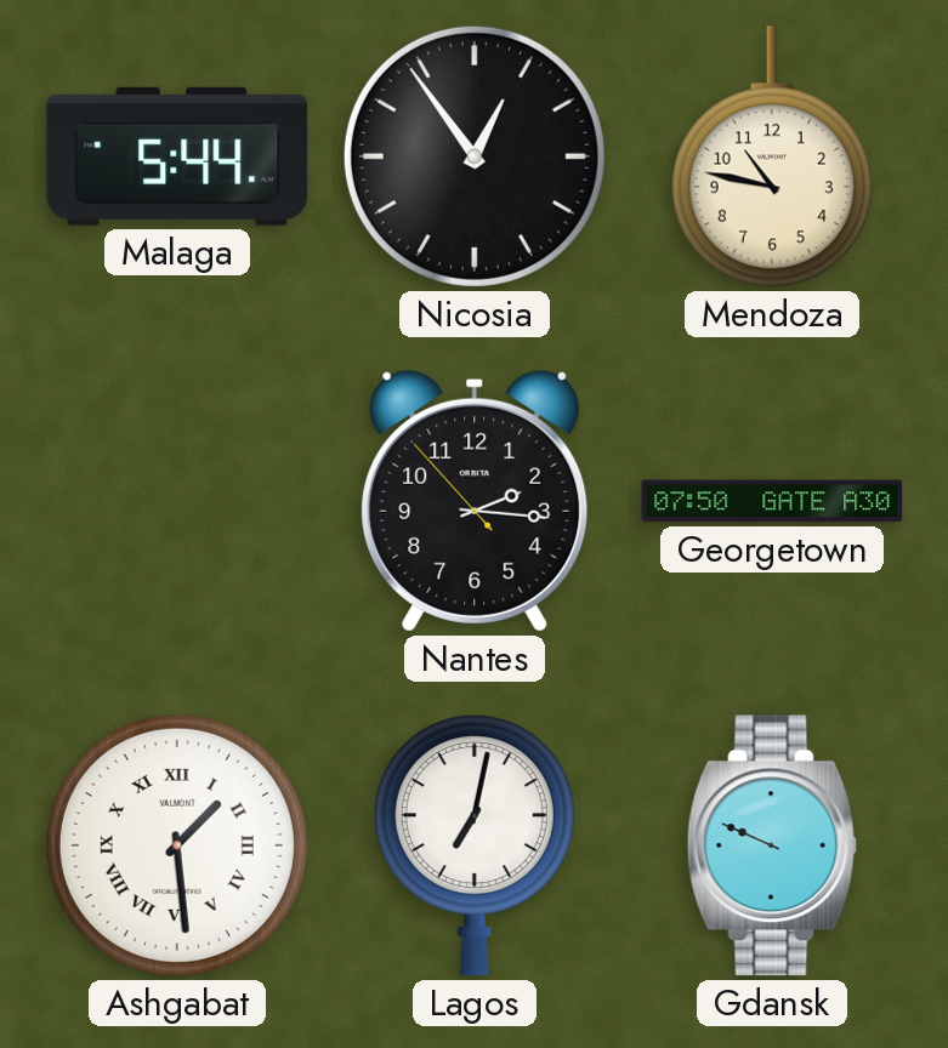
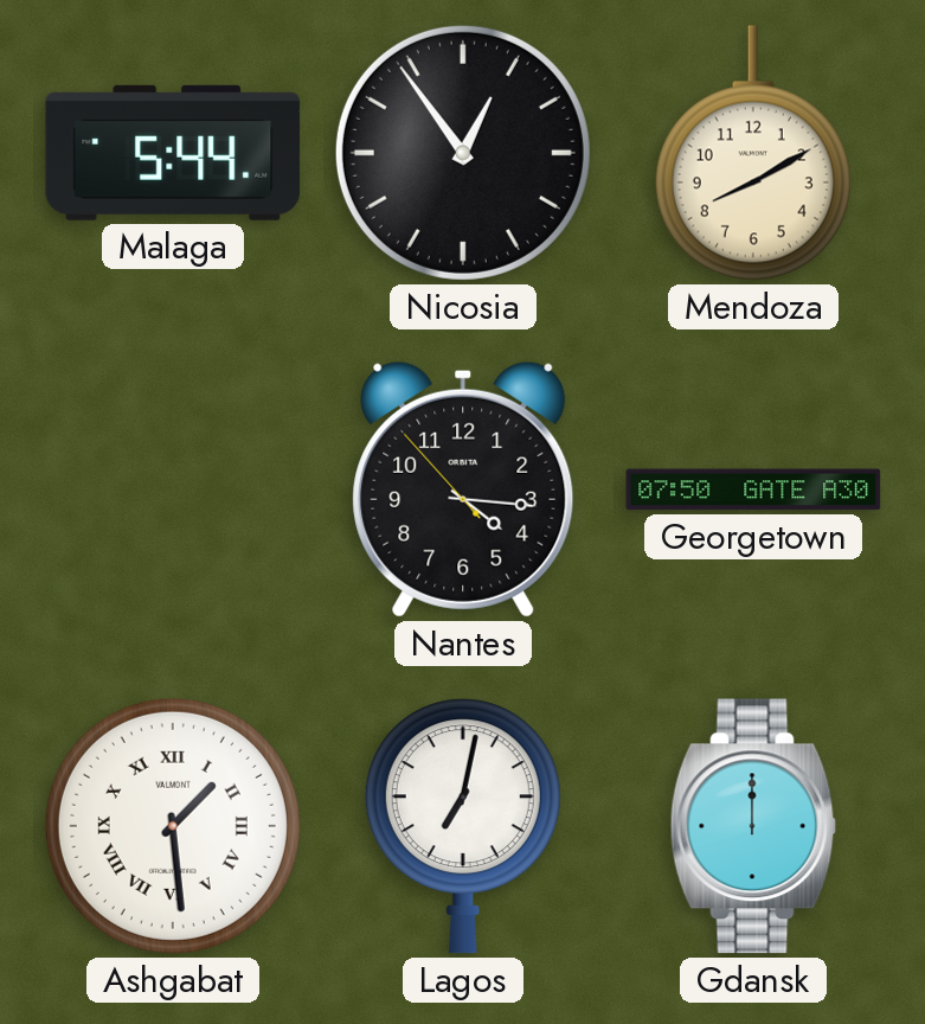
Mendoza: 10:47 -> 8:10
Nantes: 2:15 -> 4:15
Gdansk: 9:49 -> 12:00
